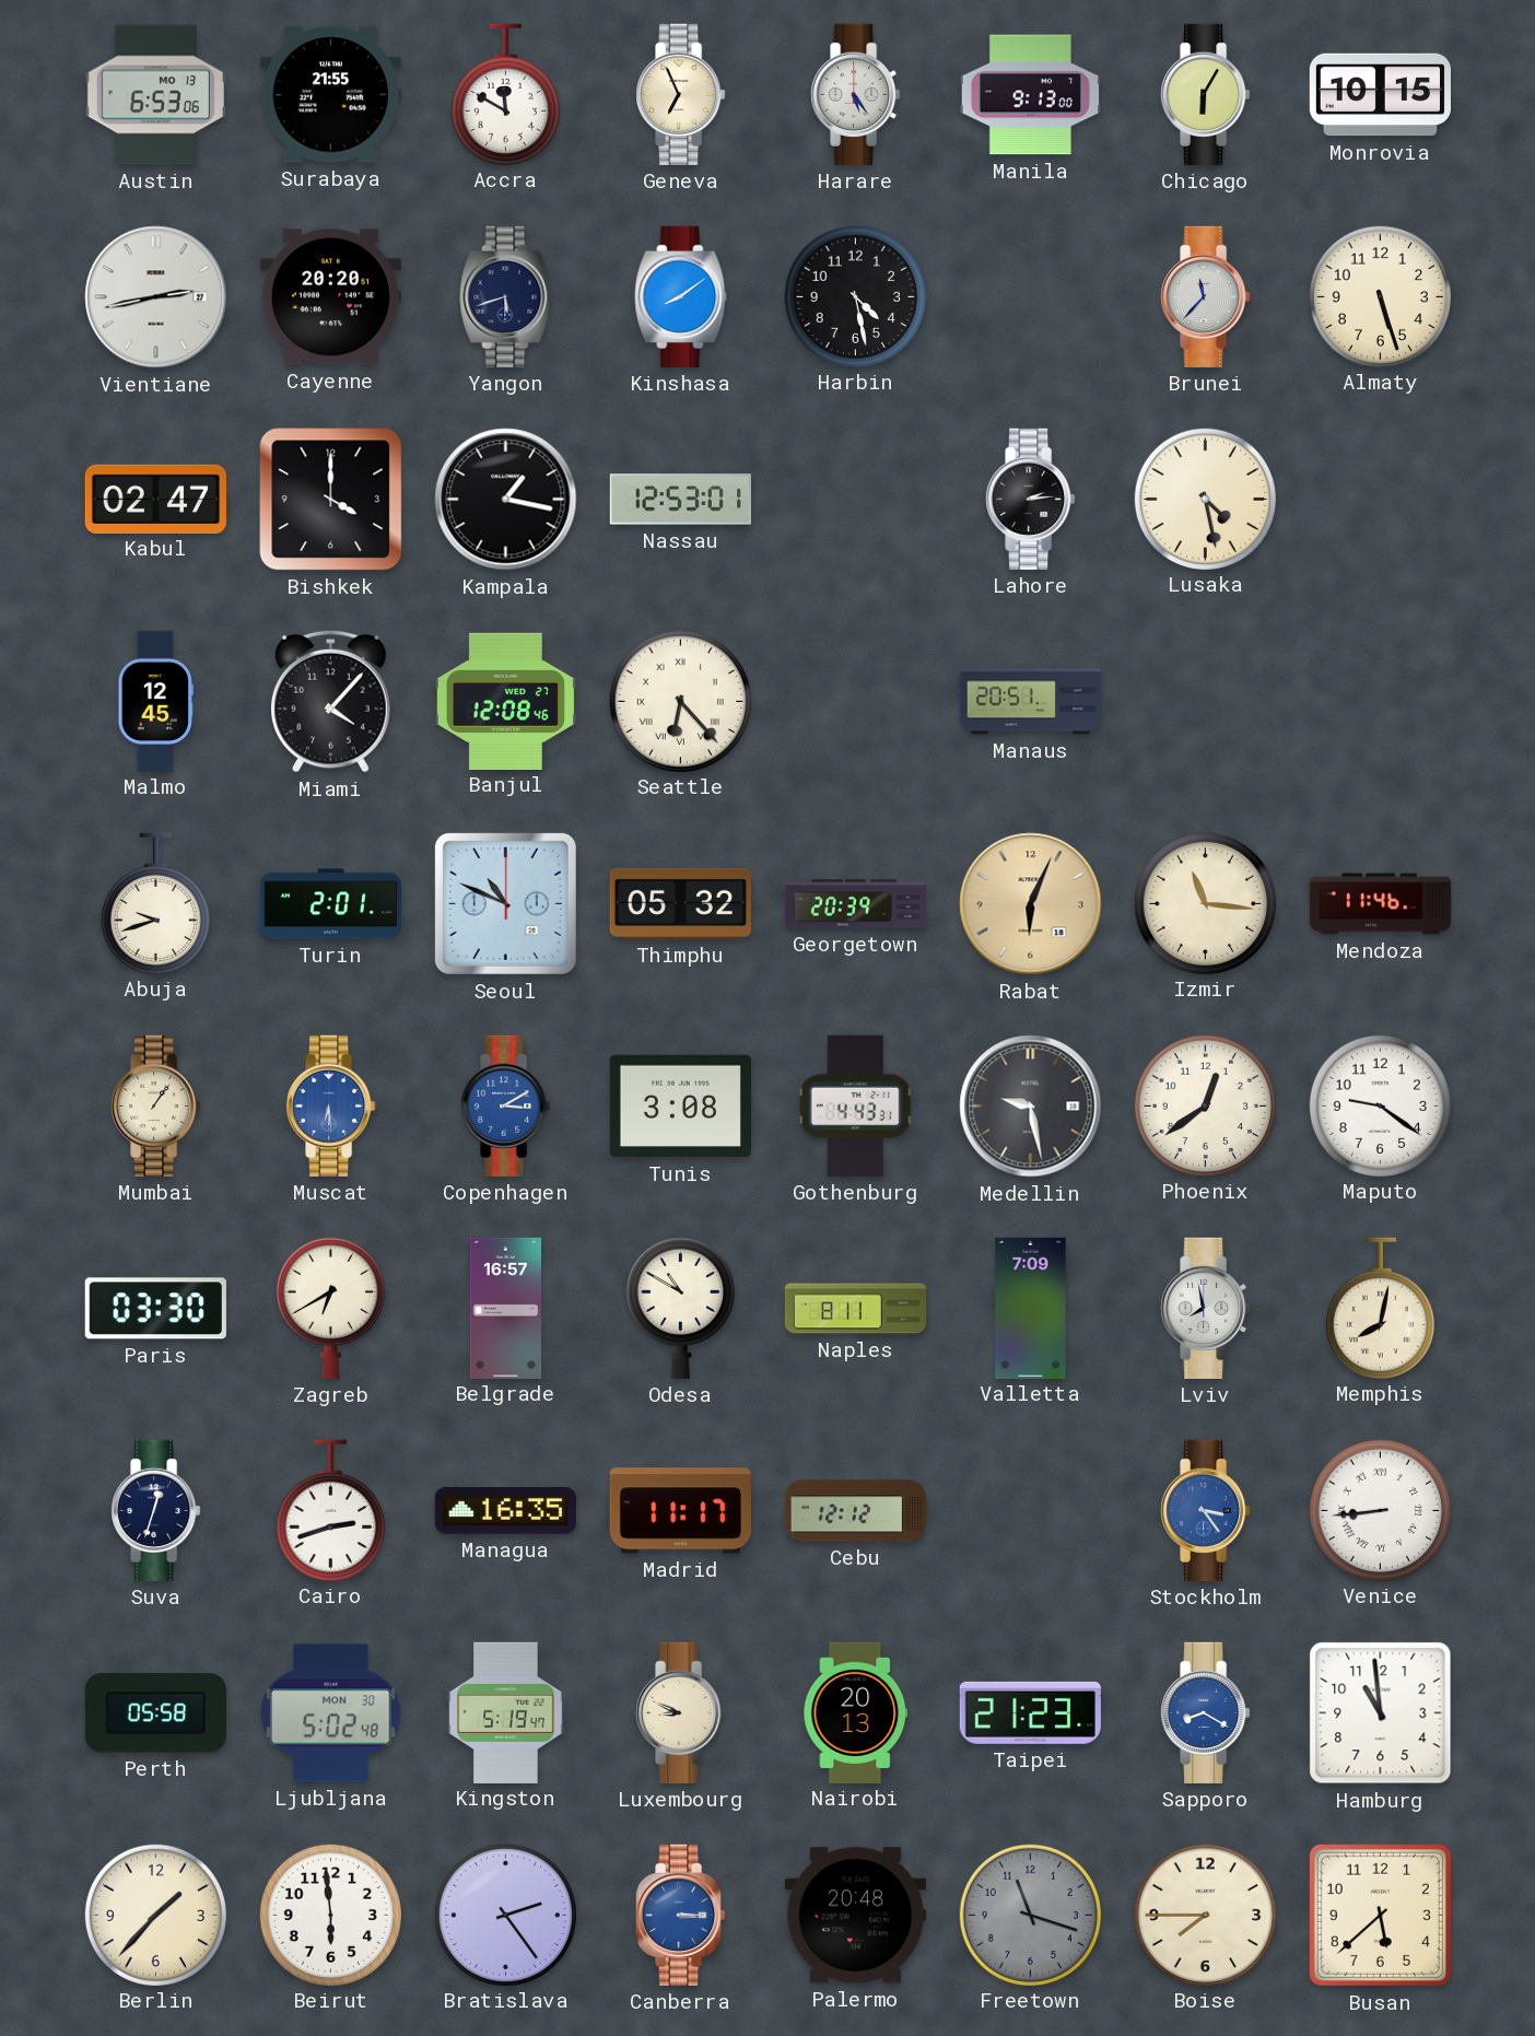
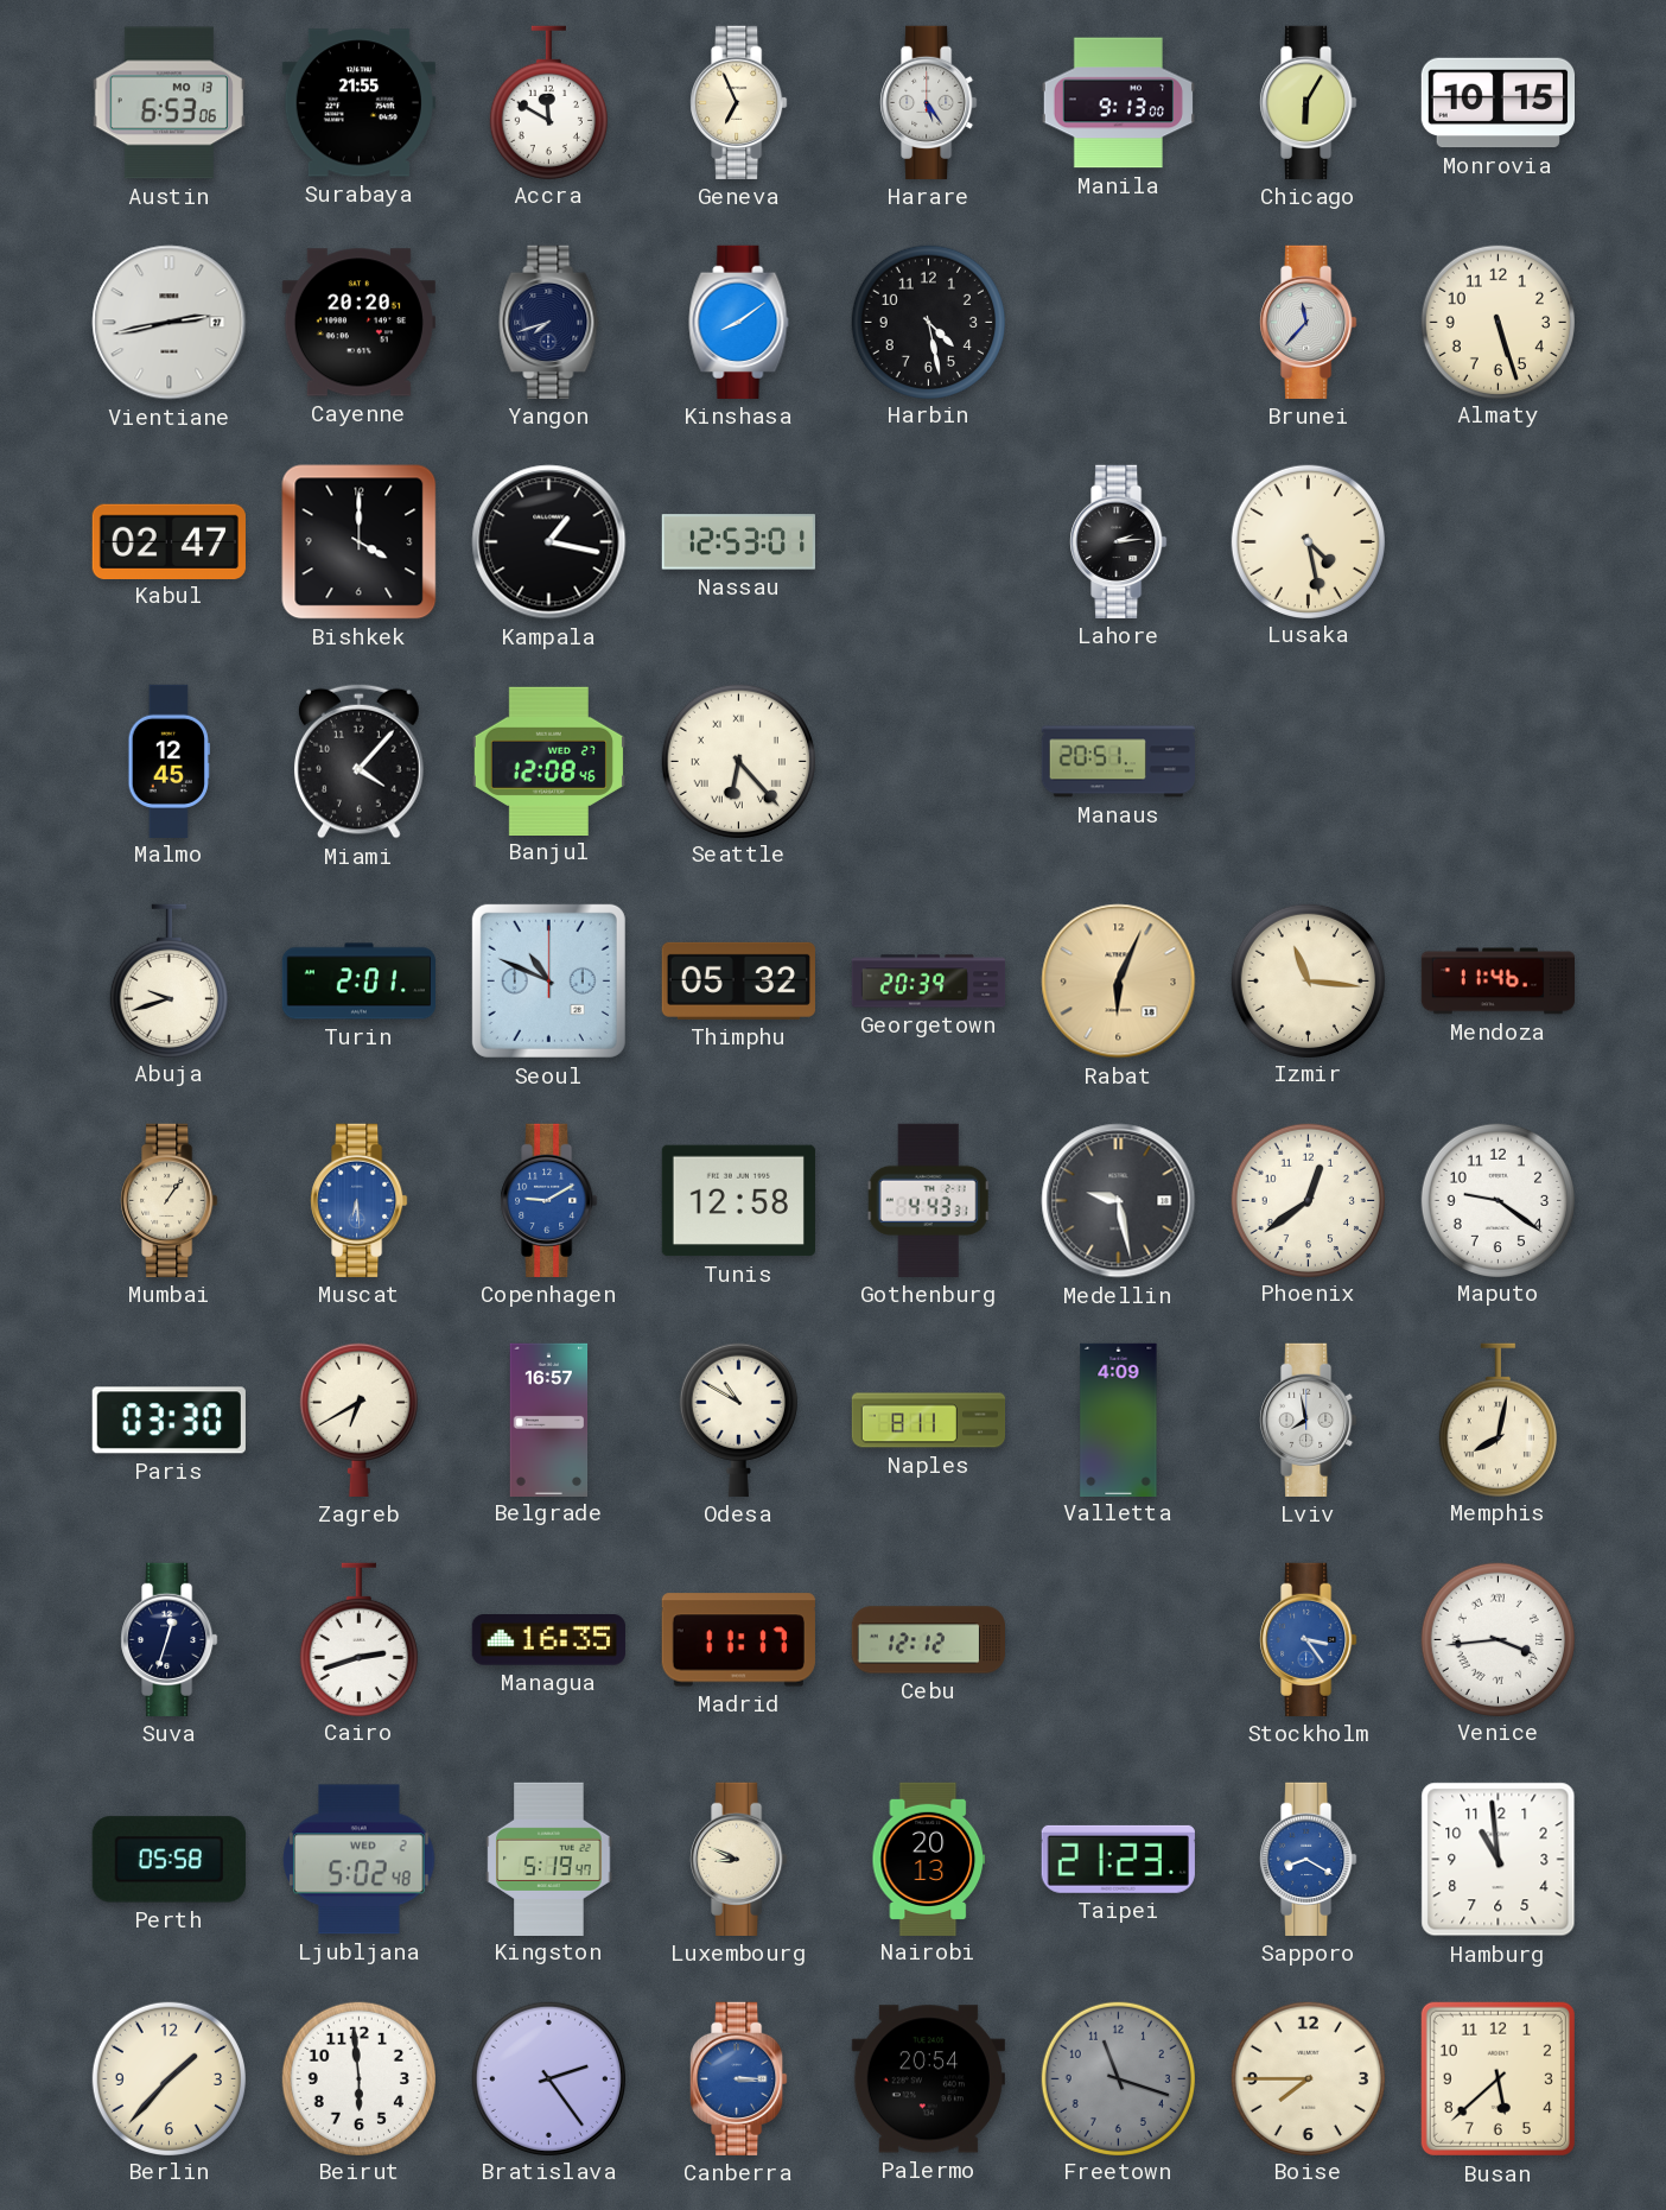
Yangon: 5:42 -> 7:42
Copenhagen: 3:10 -> 9:10
Tunis: 3:08 -> 12:58
Valletta: 7:09 -> 4:09
Venice: 8:44 -> 3:44
Ljubljana date: MON 30 -> WED 2
Palermo: 20:48 -> 20:54
